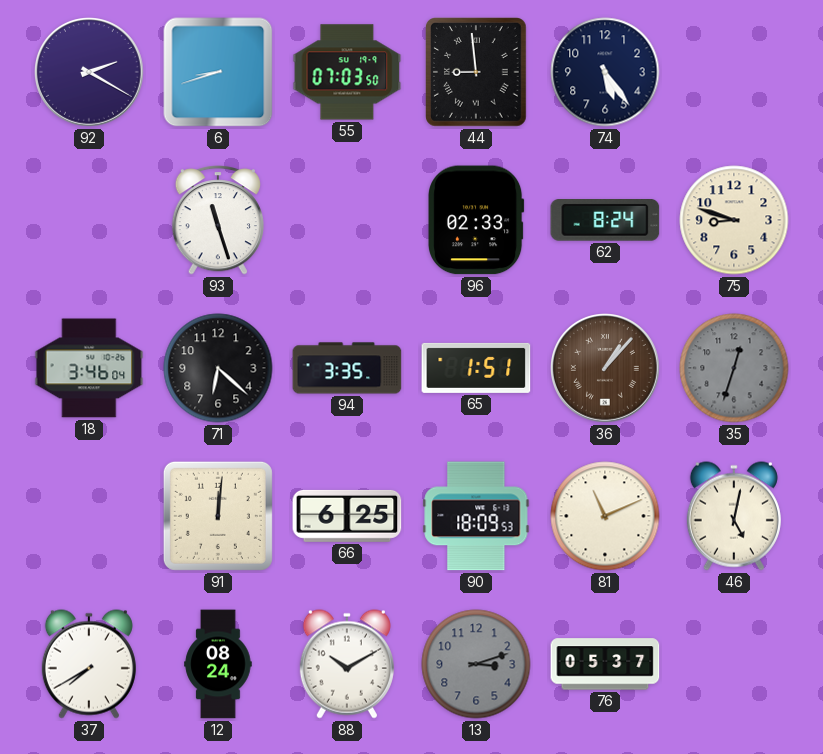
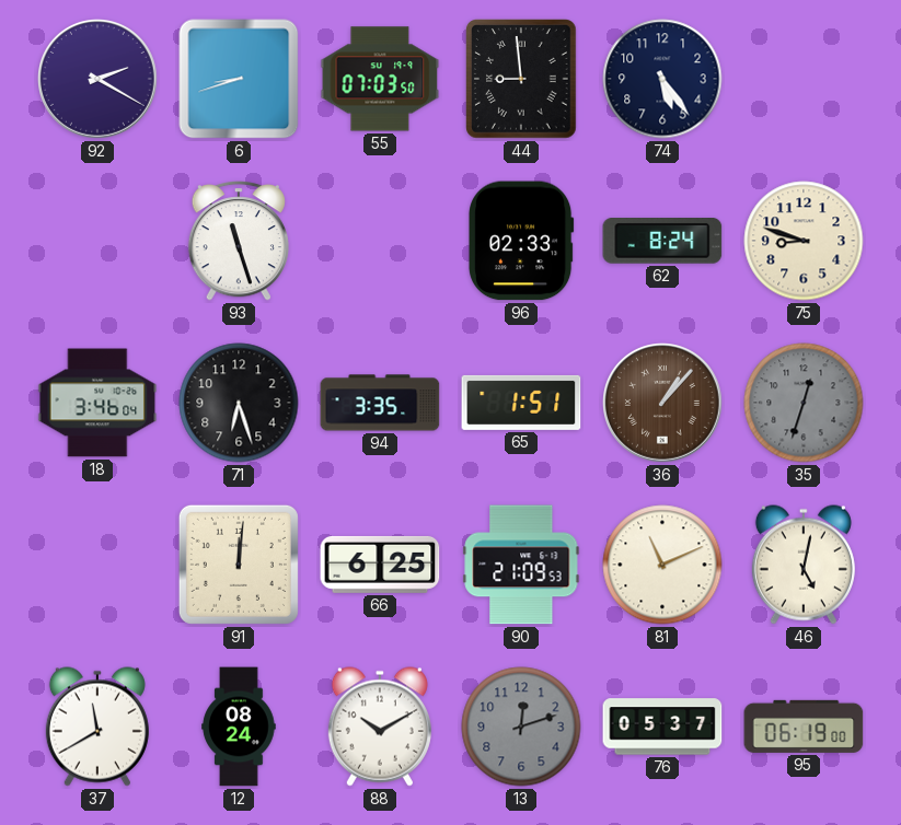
71: 6:22 -> 6:27
90: 18:09 -> 21:09
37: 7:40 -> 11:40
13: 3:12 -> 12:12
95: none -> 06:19
